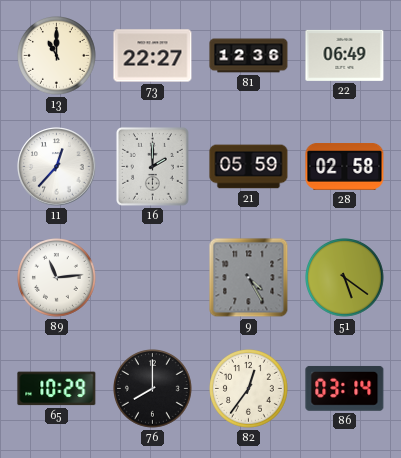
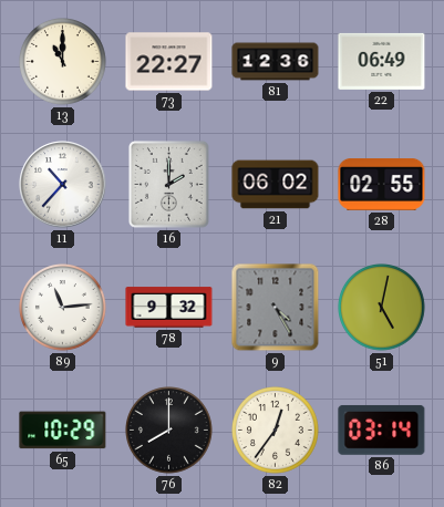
11: 12:37 -> 10:37
21: 05:59 -> 06:02
28: 02:58 -> 02:55
78: none -> 9:32
51: 5:21 -> 5:02
